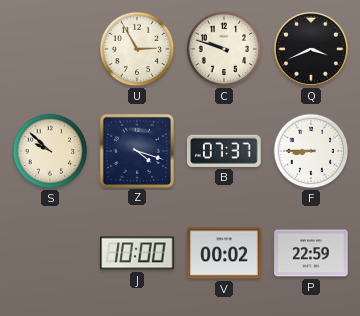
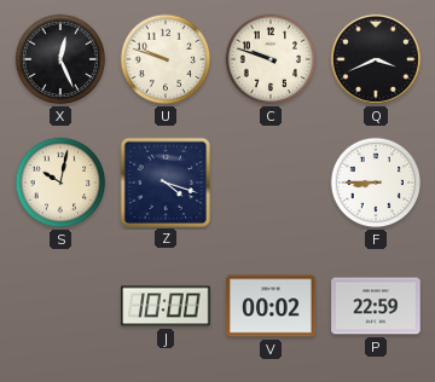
X: none -> 12:26
U: 2:55 -> 9:48
S: 9:52 -> 10:02
B: 07:37 -> none
